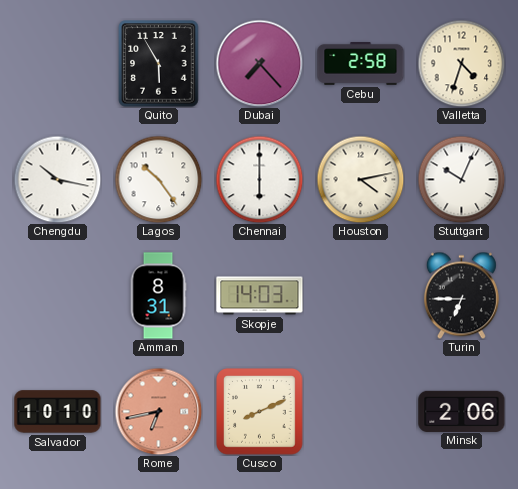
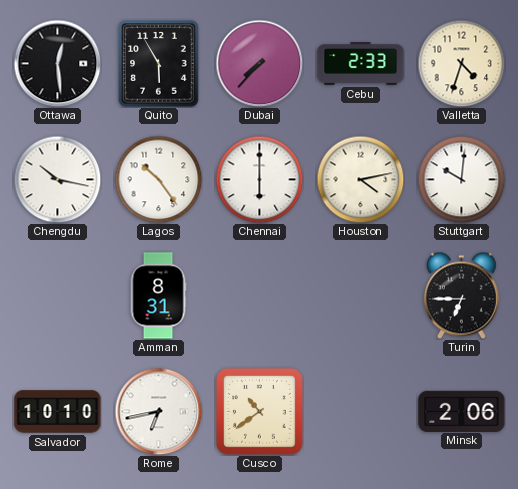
Ottawa: none -> 12:29
Dubai: 7:23 -> 7:37
Cebu: 2:58 -> 2:33
Stuttgart: 10:04 -> 10:01
Skopje: 14:03 -> none
Rome dial: salmon -> white
Cusco: 8:11 -> 10:39
